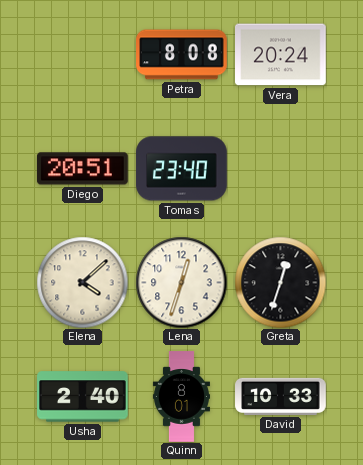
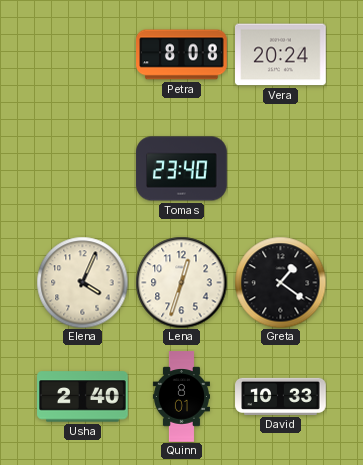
Diego: 20:51 -> none
Elena: 4:08 -> 4:04
Greta: 12:33 -> 1:21
